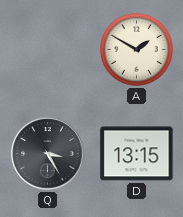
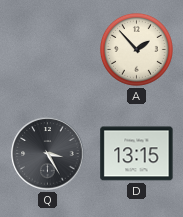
A: 1:50 -> 1:53
